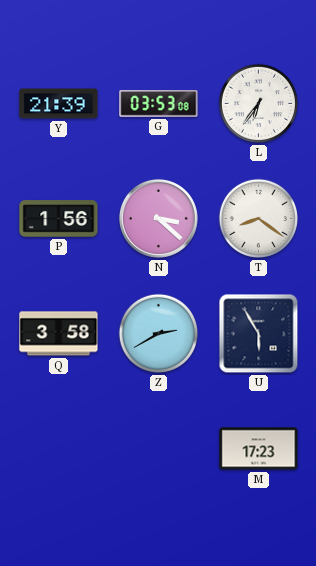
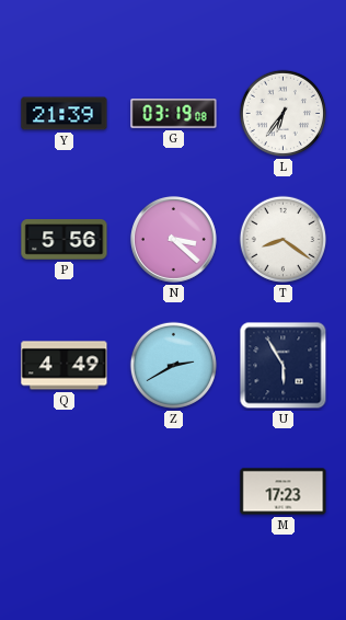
G: 03:53 -> 03:19
P: 1:56 -> 5:56
Q: 3:58 -> 4:49
